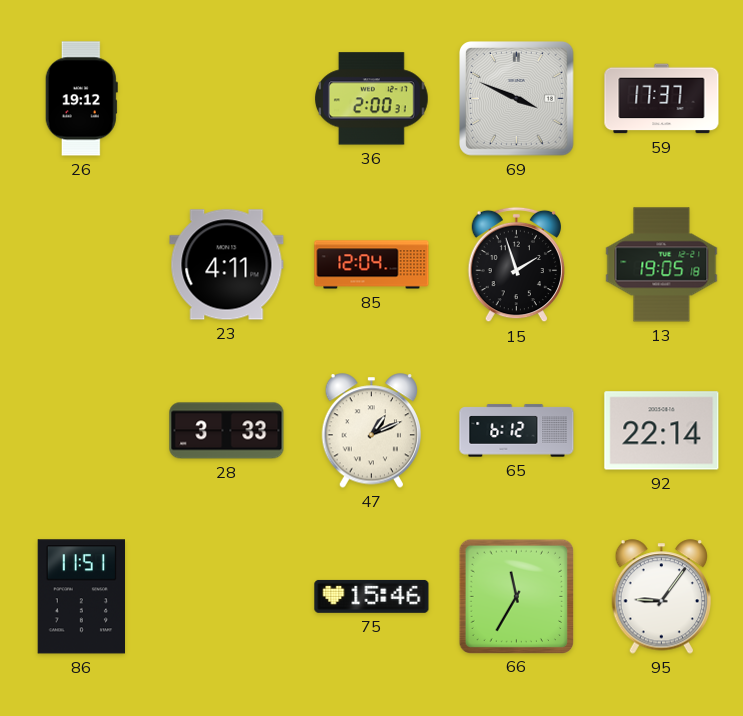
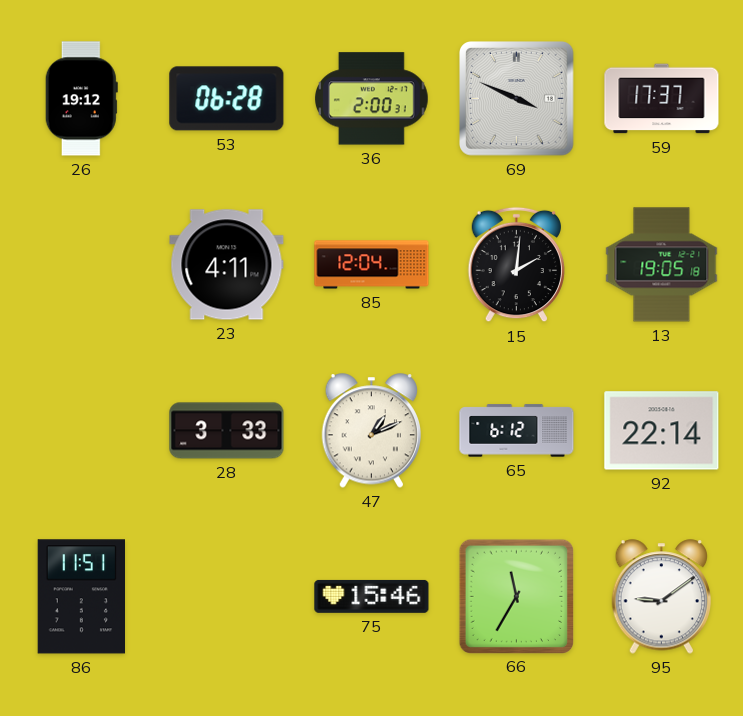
53: none -> 06:28
15: 1:57 -> 2:01
95: 9:06 -> 9:09
